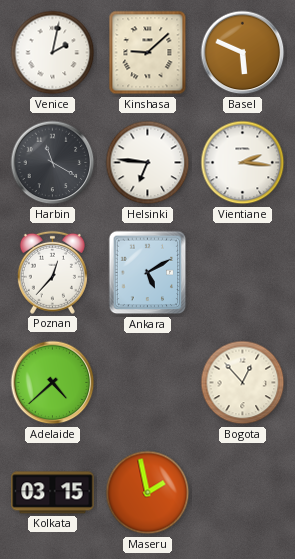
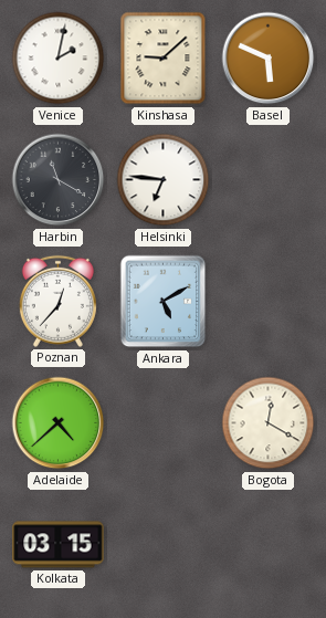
Vientiane: 2:16 -> none
Bogota: 12:53 -> 12:20
Maseru: 1:58 -> none
